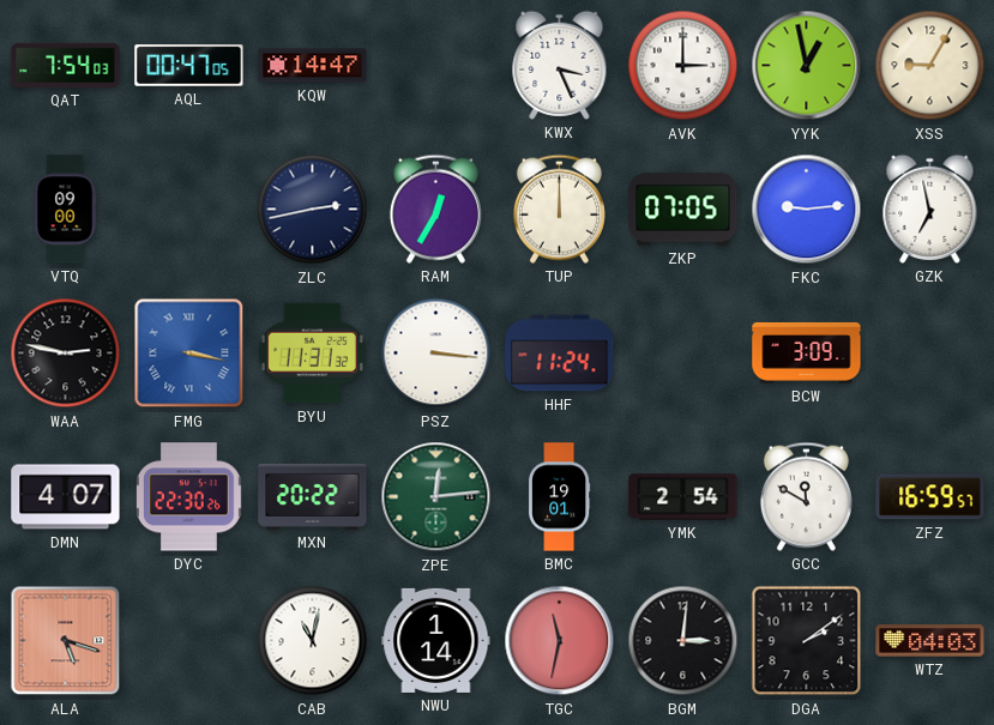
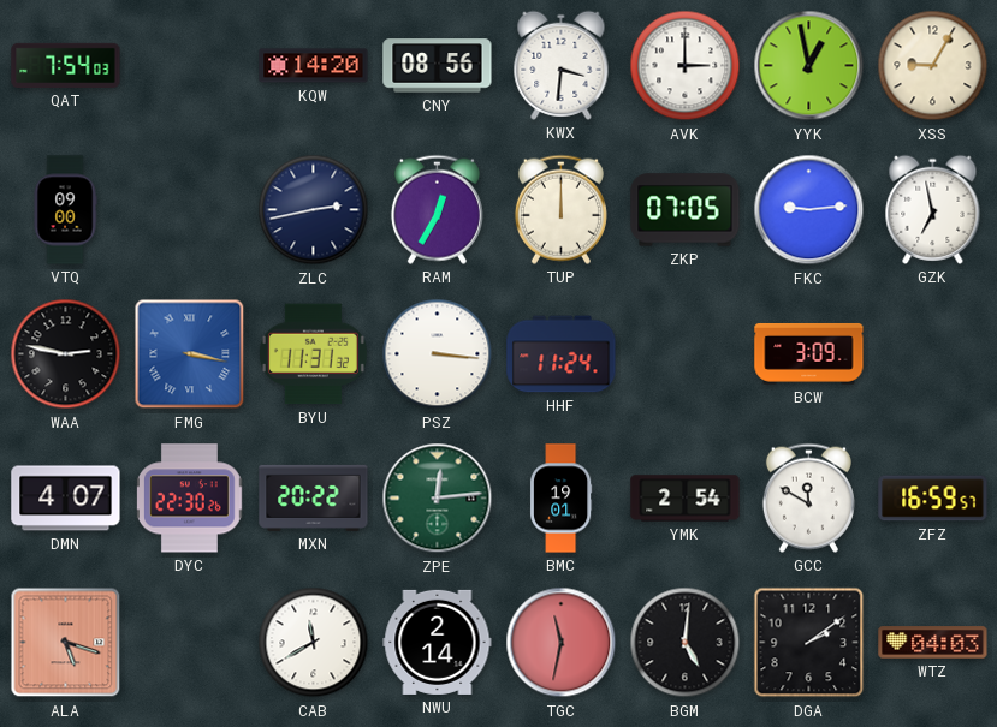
AQL: 00:47 -> none
KQW: 14:47 -> 14:20
CNY: none -> 08:56
KWX: 3:26 -> 3:31
CAB: 11:02 -> 11:40
NWU: 1:14 -> 2:14
BGM: 3:01 -> 5:01
